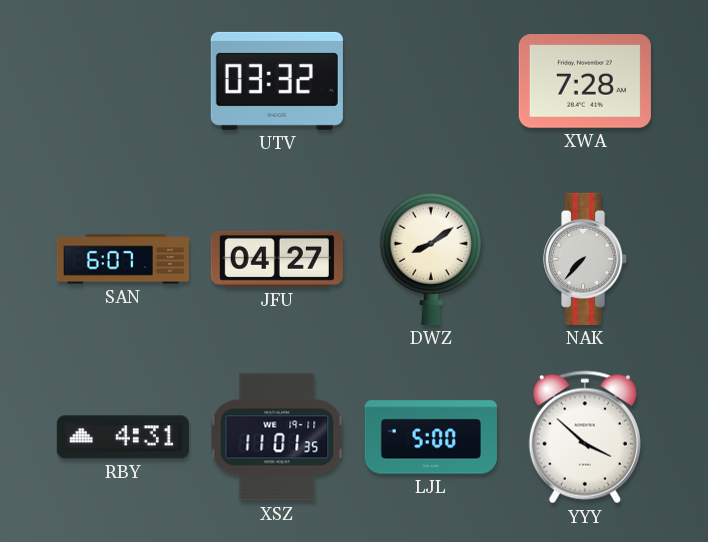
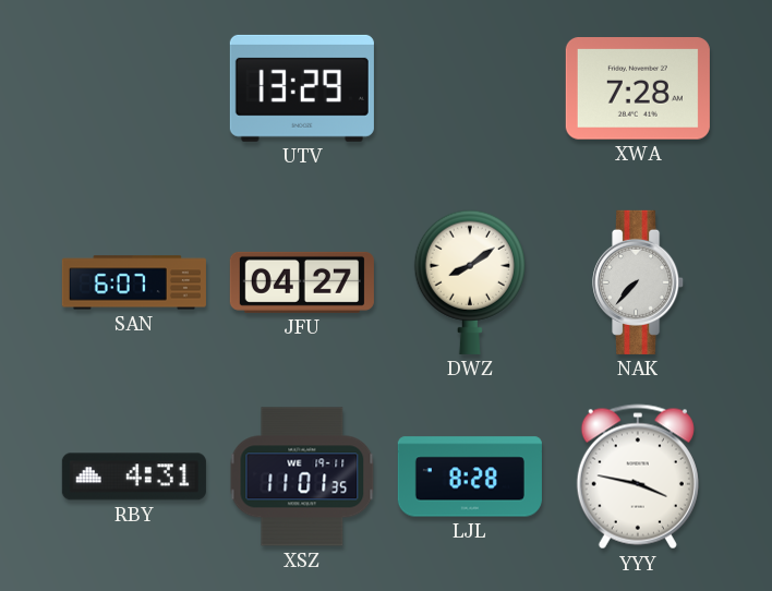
UTV: 03:32 -> 13:29
LJL: 5:00 -> 8:28
YYY: 3:52 -> 3:47
